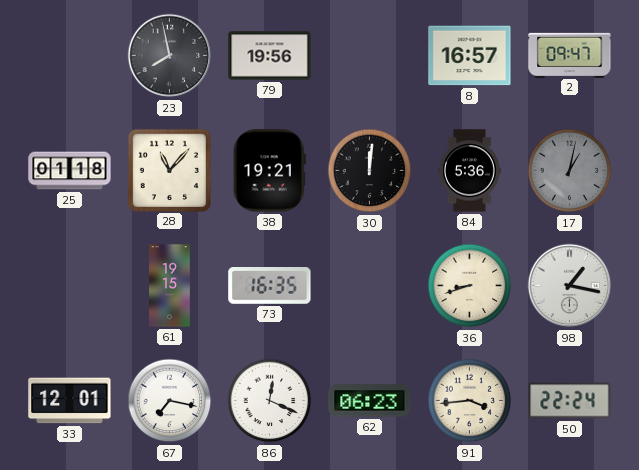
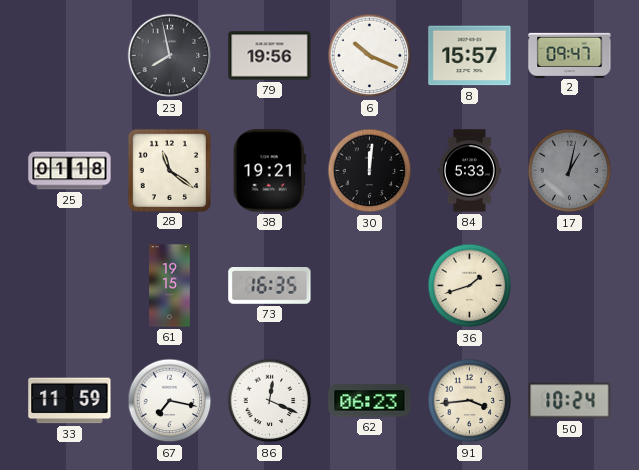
6: none -> 10:19
8: 16:57 -> 15:57
28: 11:07 -> 11:21
84: 5:36 -> 5:33
36: 8:42 -> 1:42
98: 1:17 -> none
33: 12:01 -> 11:59
50: 22:24 -> 10:24
